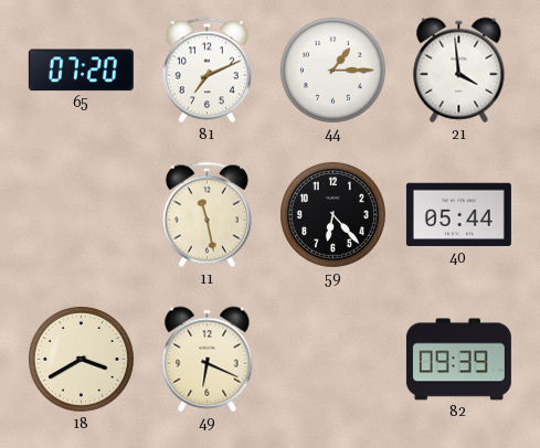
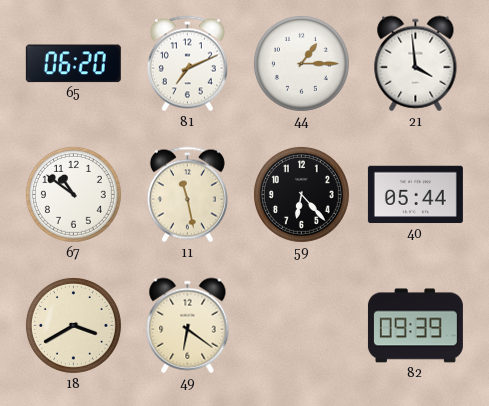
65: 07:20 -> 06:20
67: none -> 10:51
49: 6:19 -> 6:21
